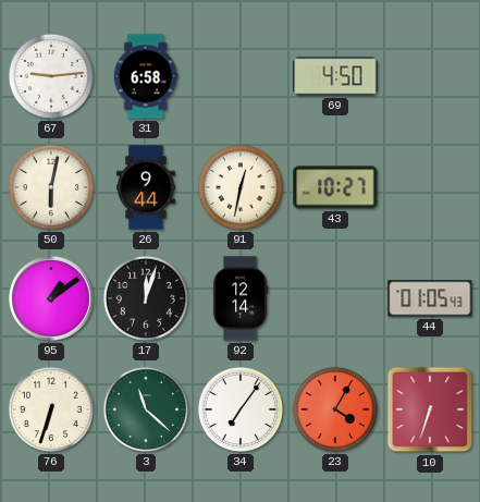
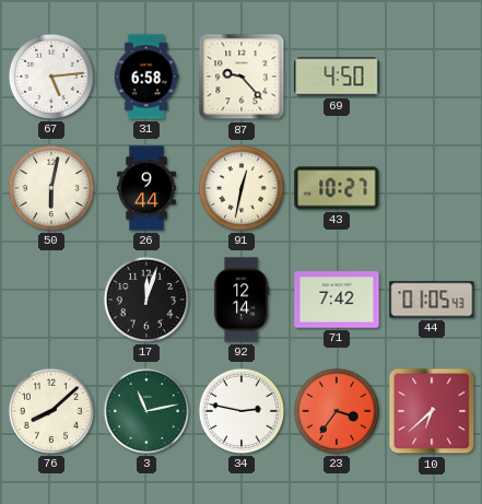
67: 9:14 -> 5:14
87: none -> 9:23
95: 1:09 -> none
71: none -> 7:42
76: 6:33 -> 8:08
3: 11:22 -> 11:13
34: 7:06 -> 2:47
23: 4:05 -> 3:36
10: 6:33 -> 6:38
